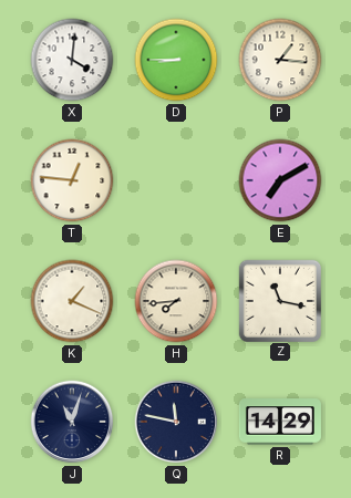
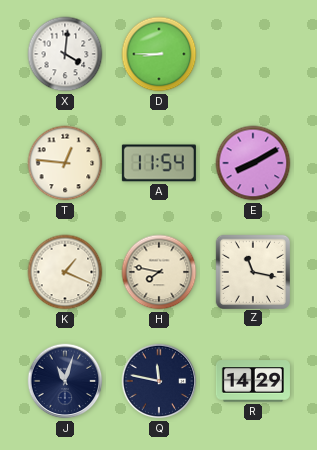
P: 1:16 -> none
A: none -> 11:54
E: 7:10 -> 8:10
H: 7:44 -> 7:47
